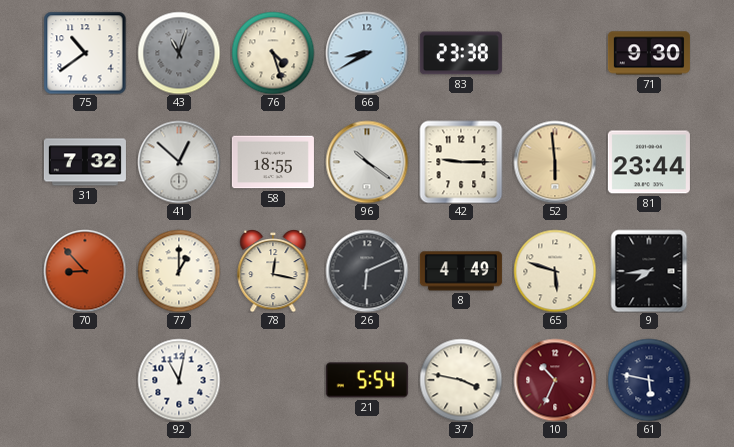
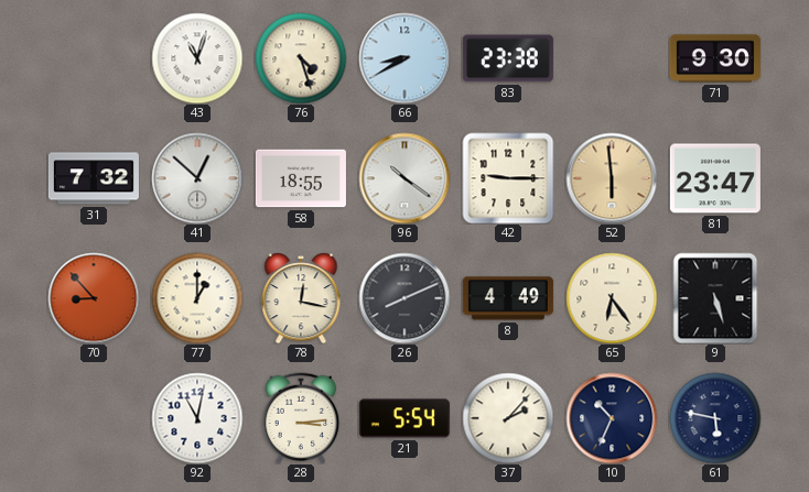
75: 10:39 -> none
43 dial: grey -> white
81: 23:44 -> 23:47
26: 6:11 -> 8:11
65: 5:48 -> 6:24
9: 7:44 -> 5:27
28: none -> 3:14
37: 3:47 -> 2:07
10 dial: burgundy -> navy
